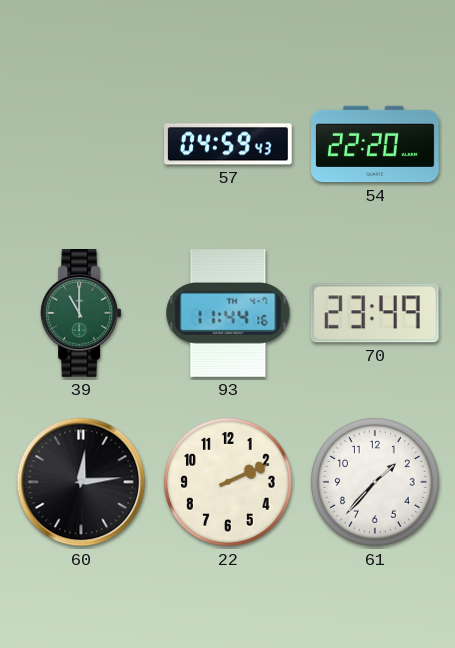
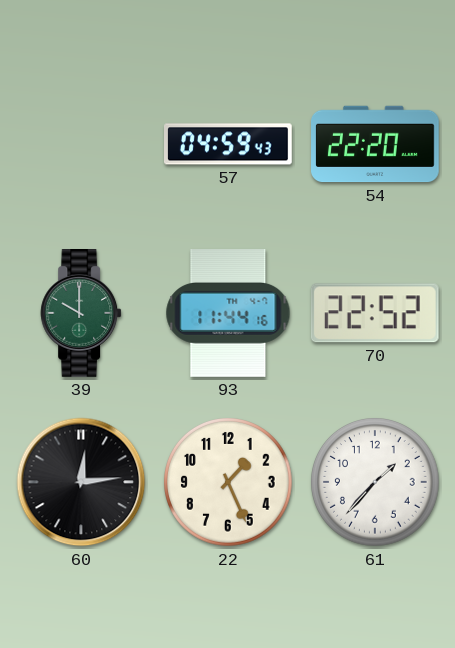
39: 11:00 -> 10:00
70: 23:49 -> 22:52
22: 2:11 -> 1:26
